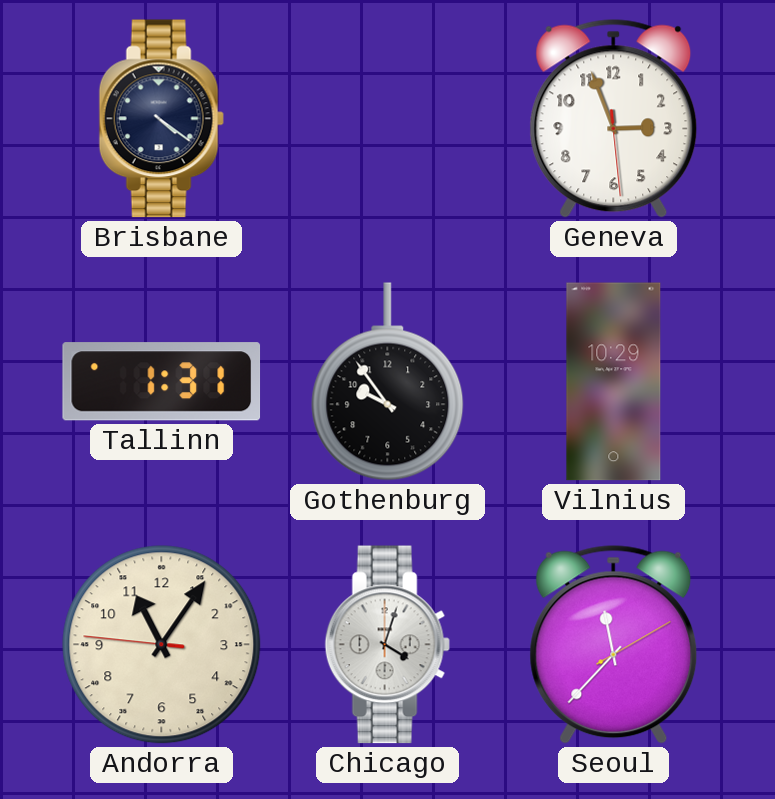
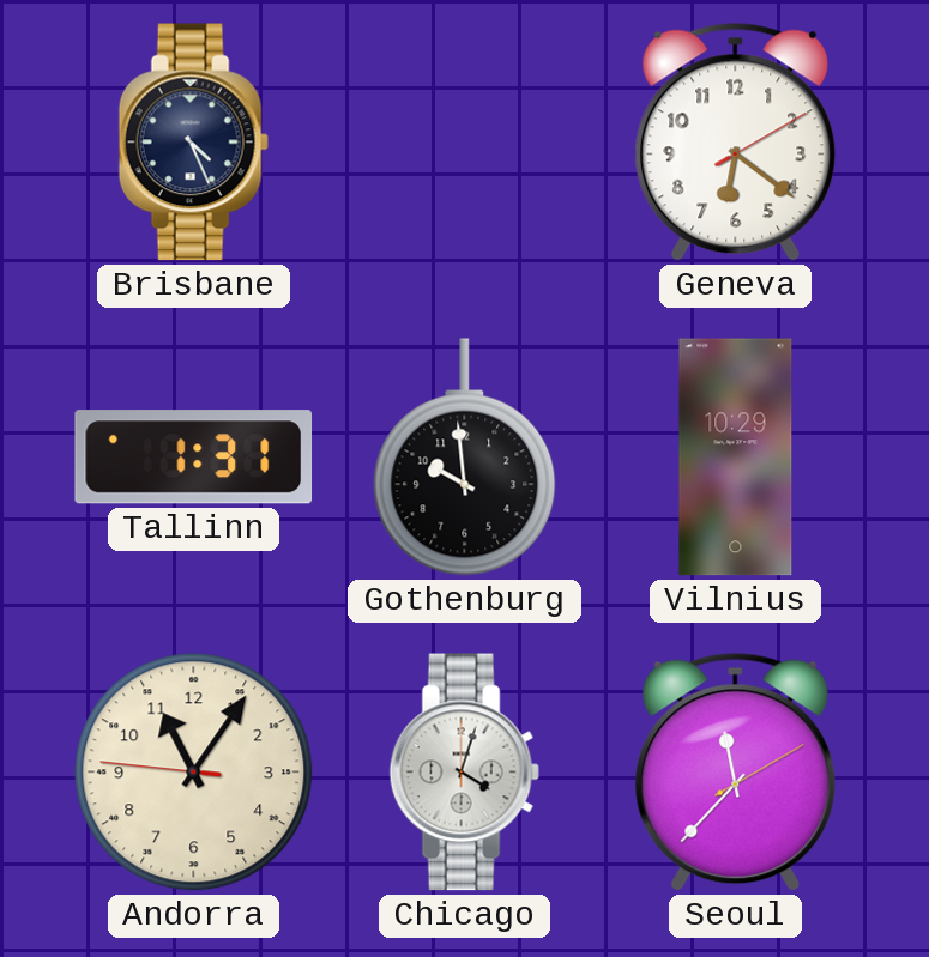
Brisbane: 4:21 -> 4:26
Geneva: 2:56 -> 6:21
Gothenburg: 9:54 -> 9:59
